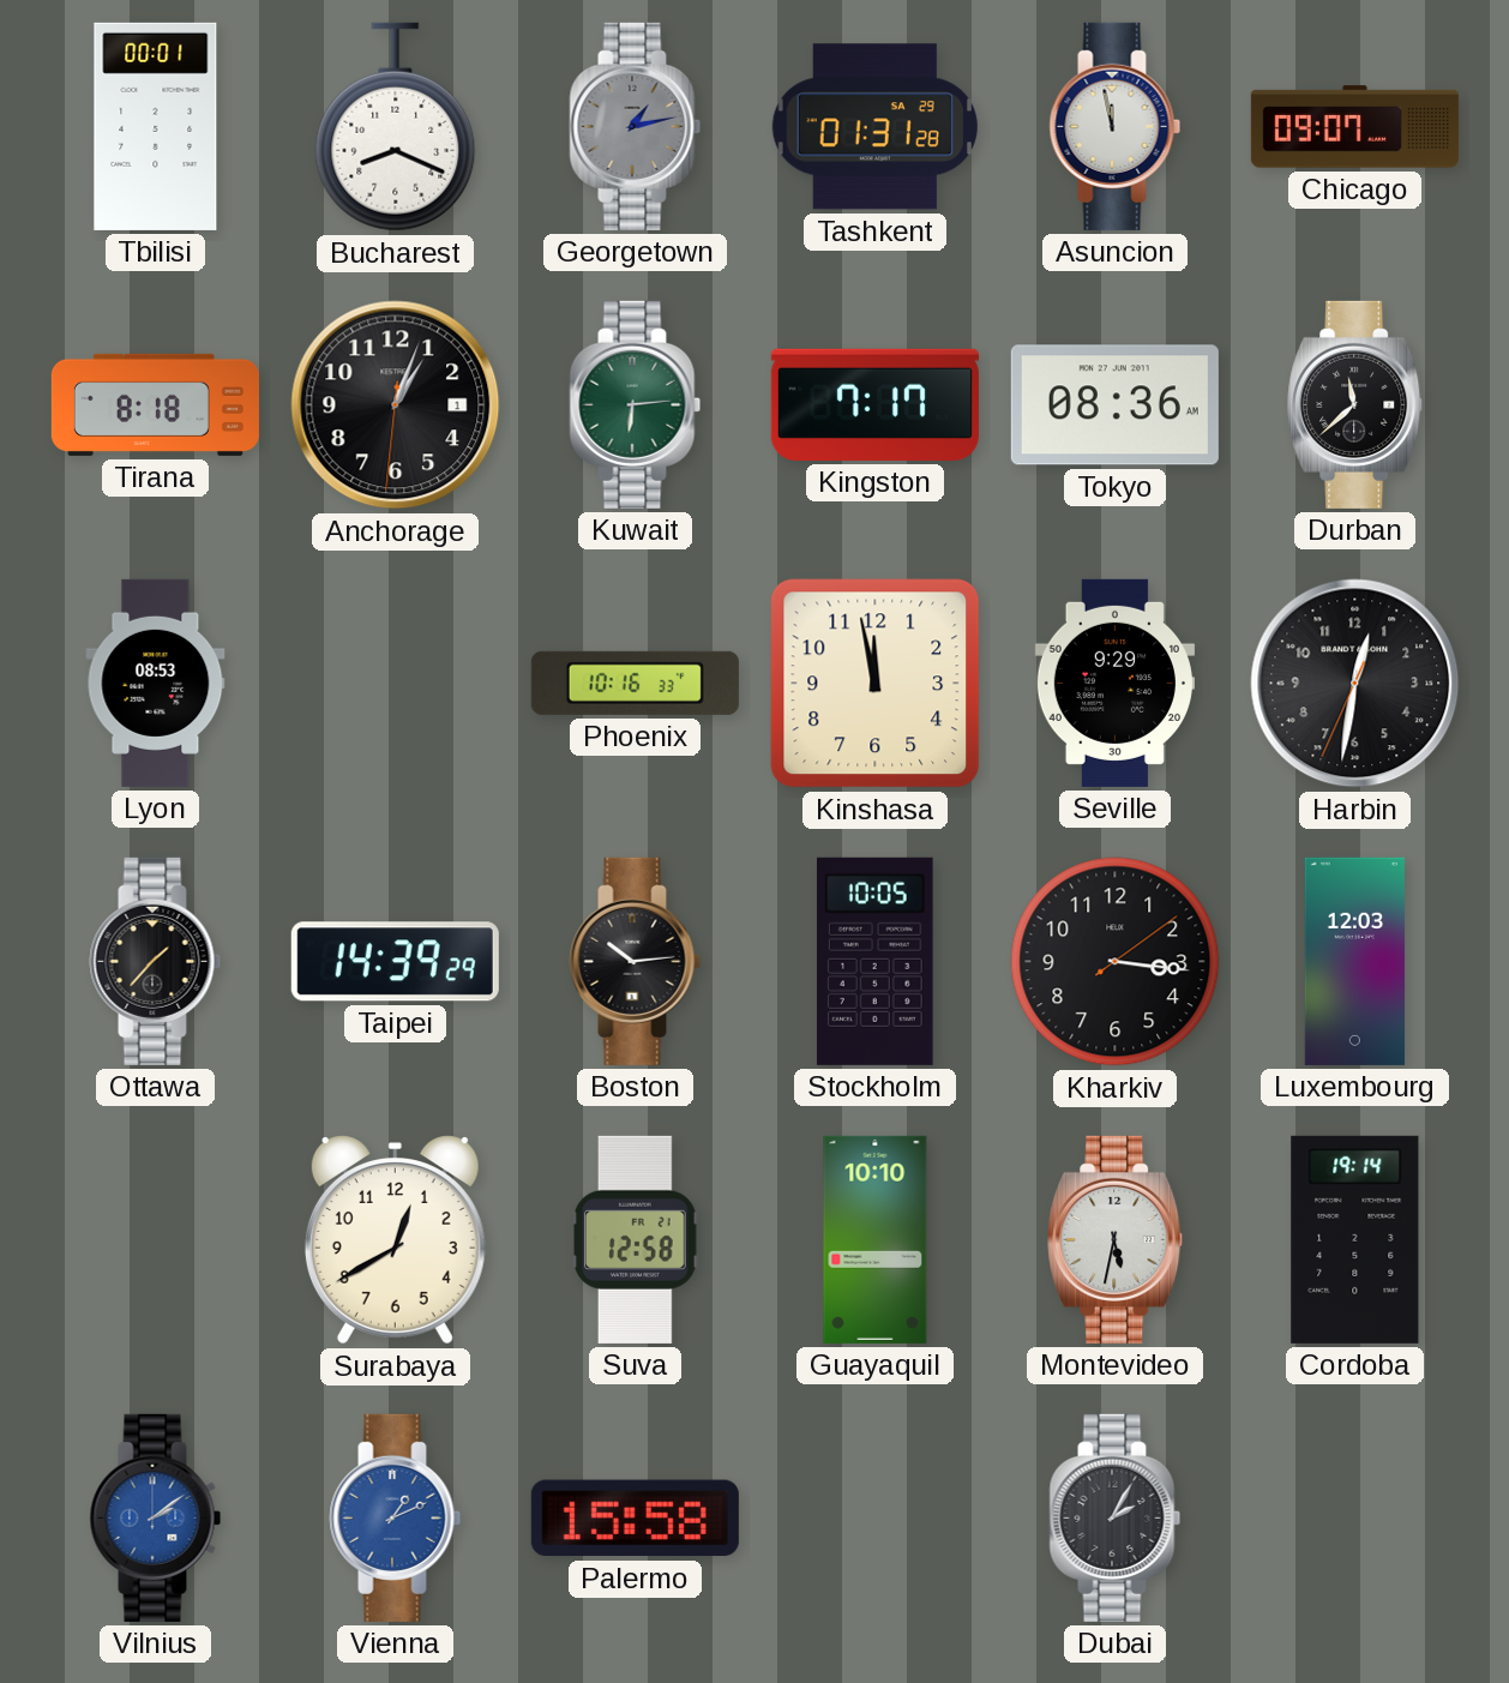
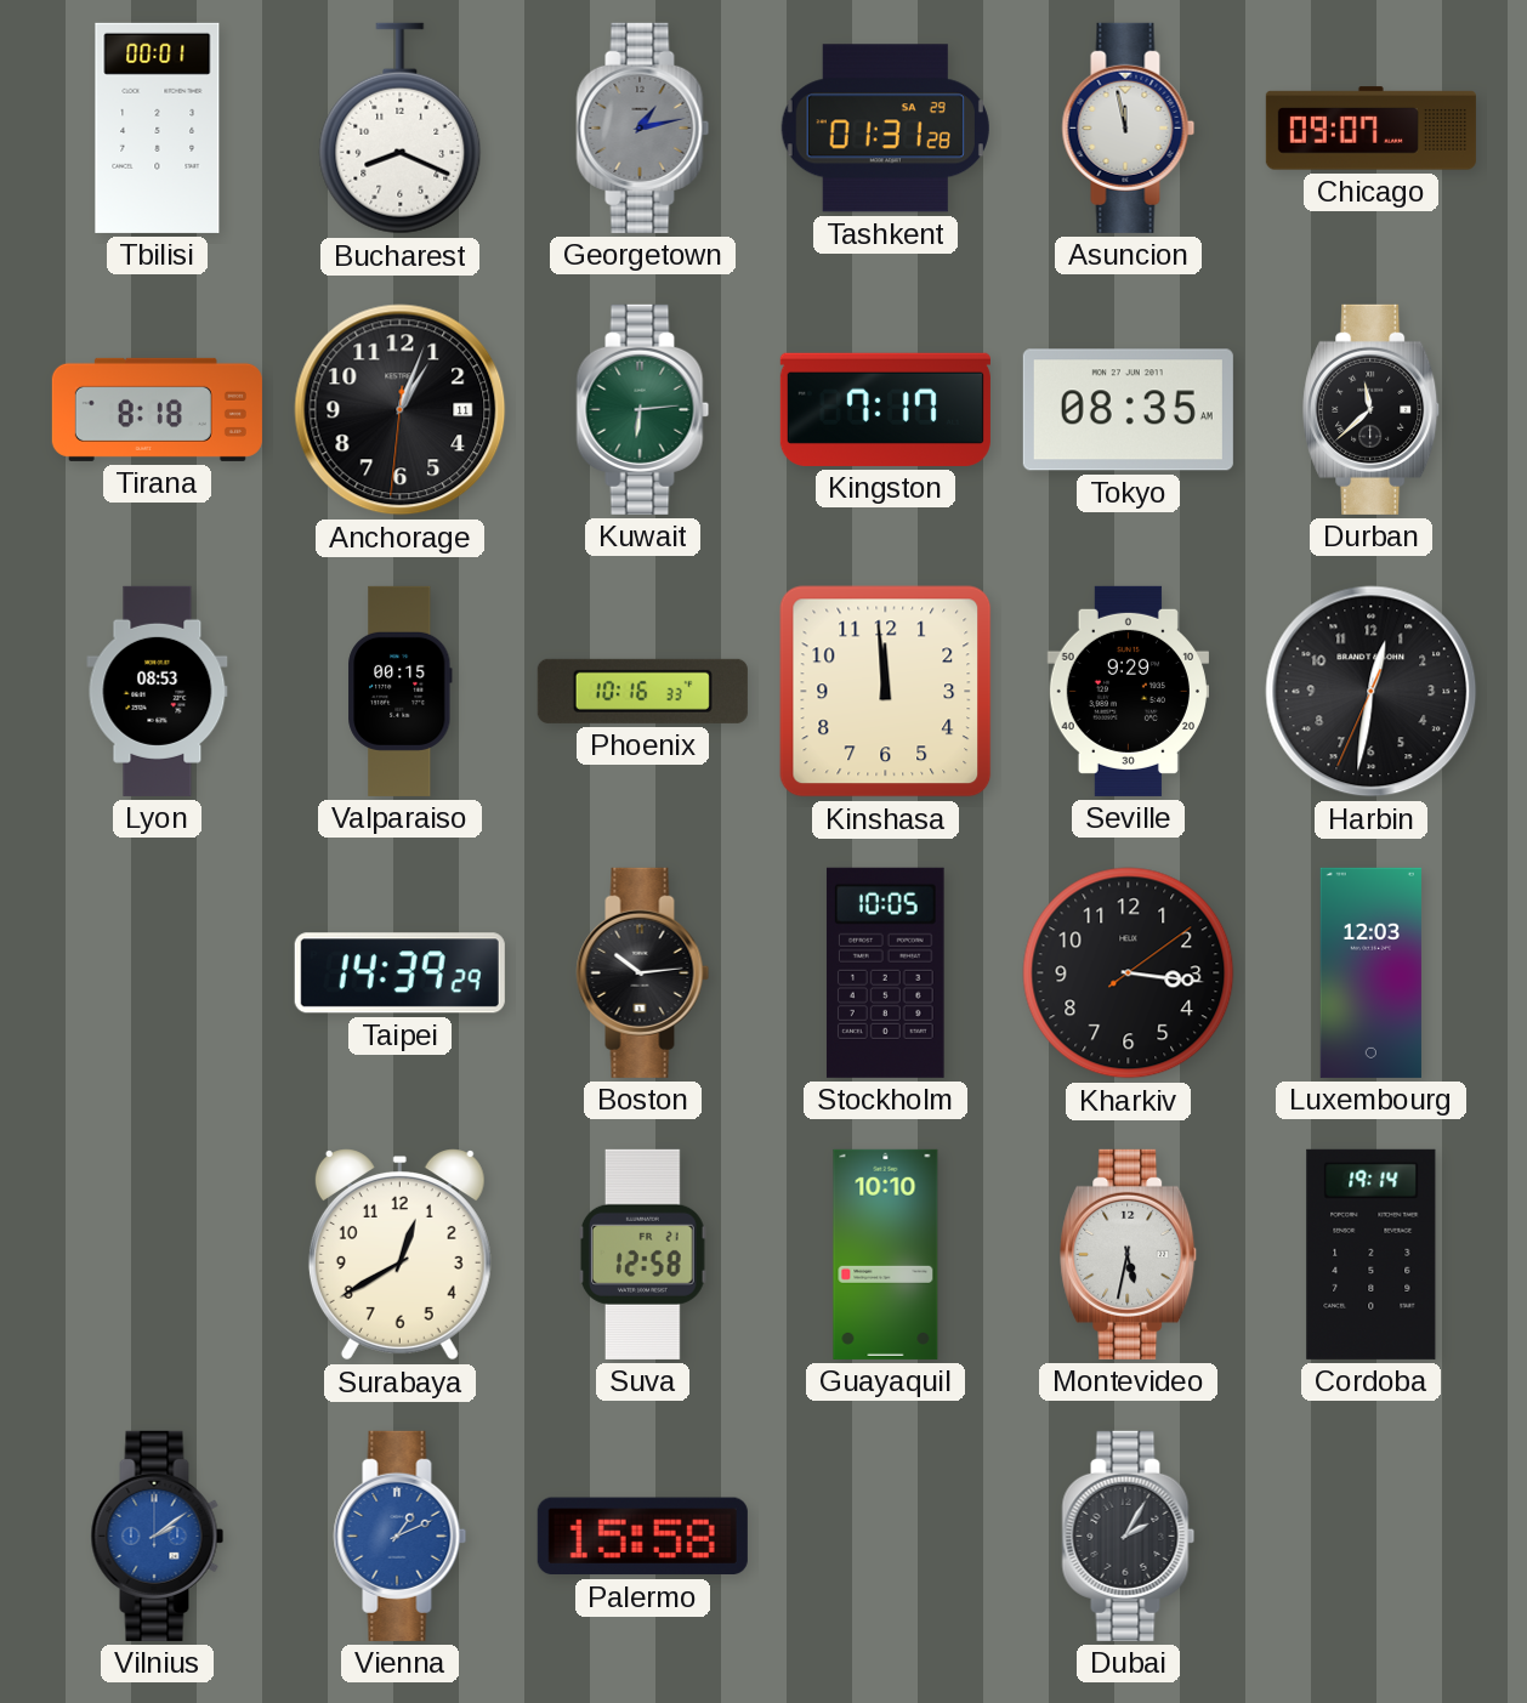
Anchorage date: 1 -> 11
Tokyo: 08:36 -> 08:35
Valparaiso: none -> 00:15
Kinshasa: 11:58 -> 11:59
Ottawa: 1:37 -> none
